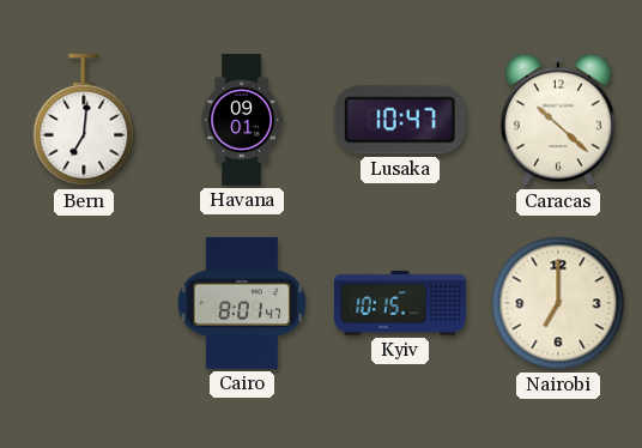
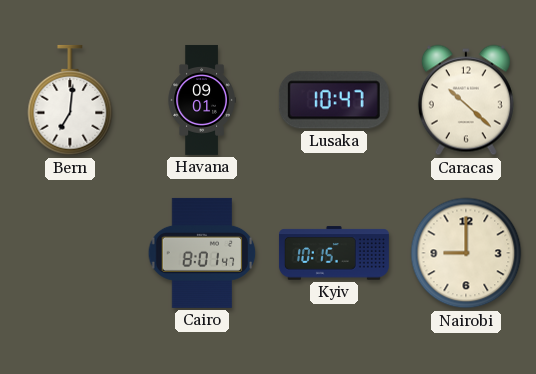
Nairobi: 7:00 -> 9:00
